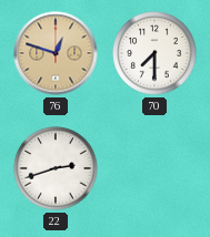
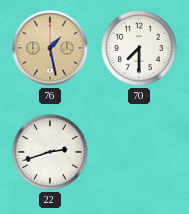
76: 12:48 -> 1:28
